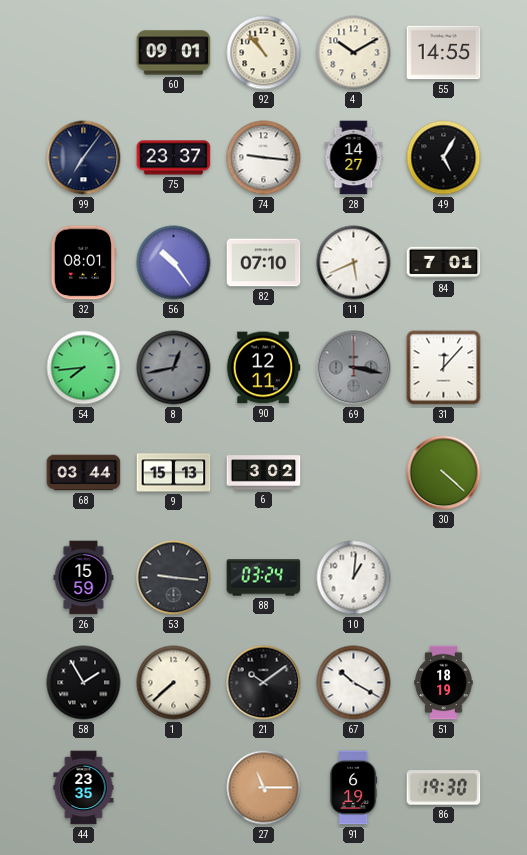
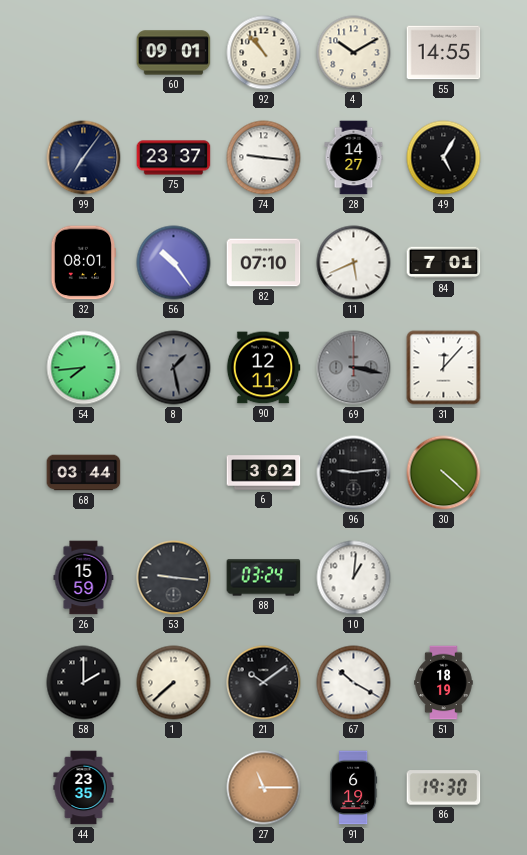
8: 12:43 -> 1:28
9: 15:13 -> none
96: none -> 9:14
58: 1:55 -> 2:00
